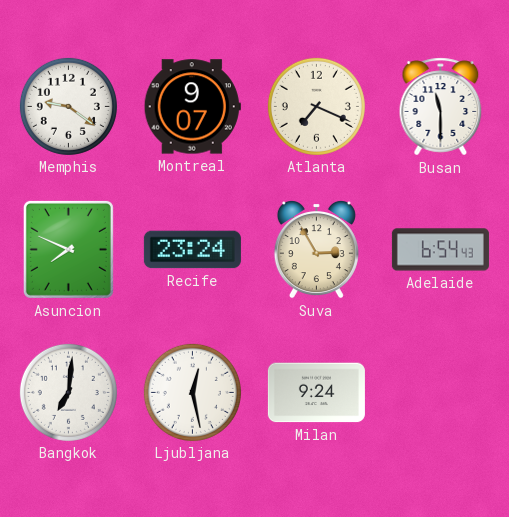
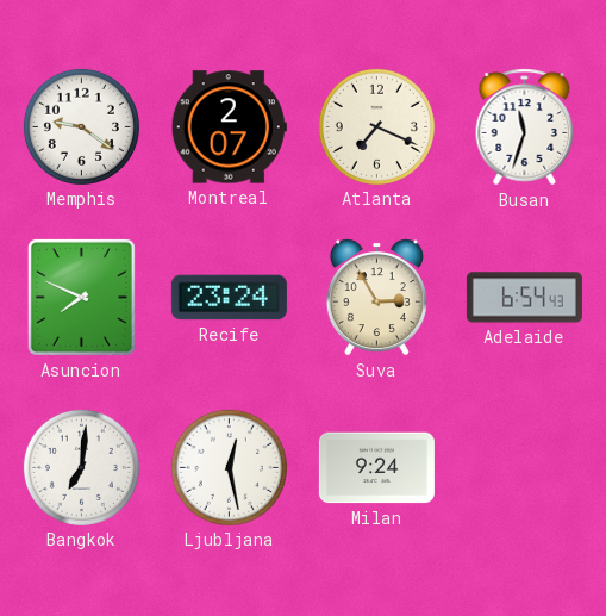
Montreal: 9:07 -> 2:07
Busan: 11:30 -> 11:33
